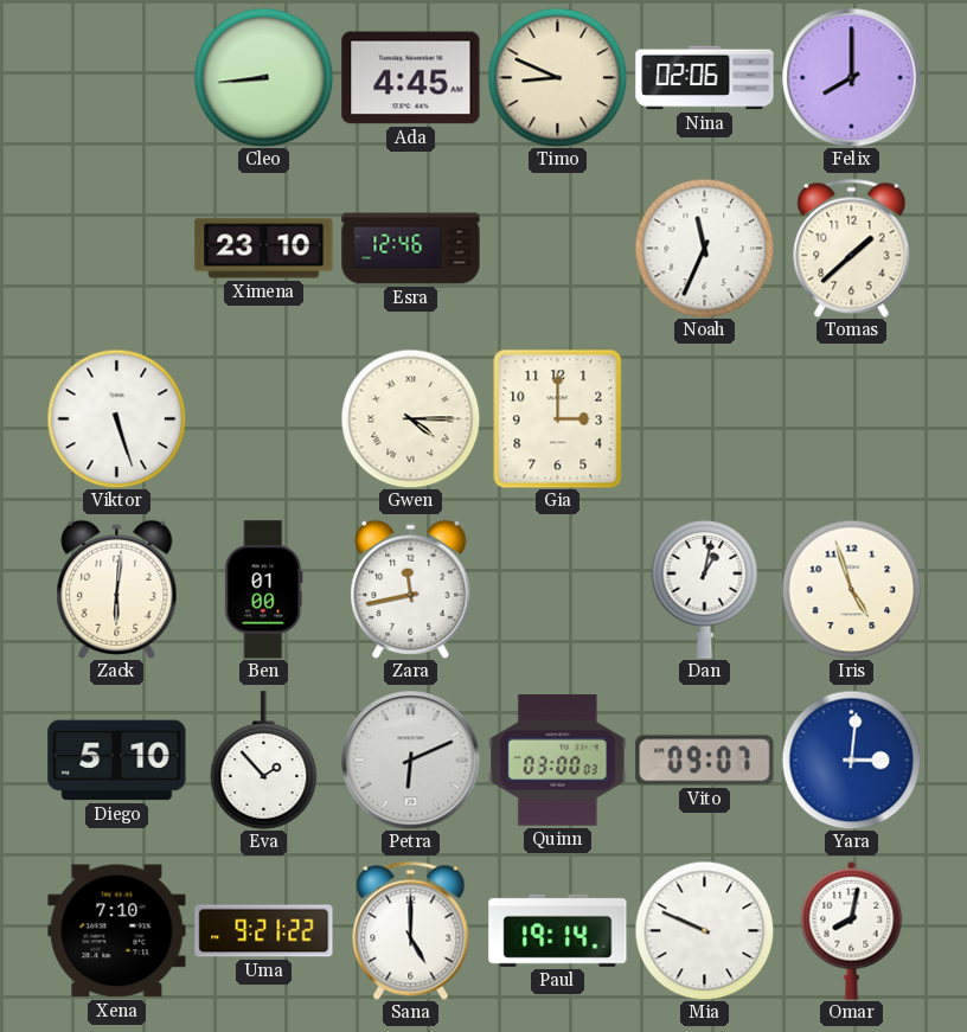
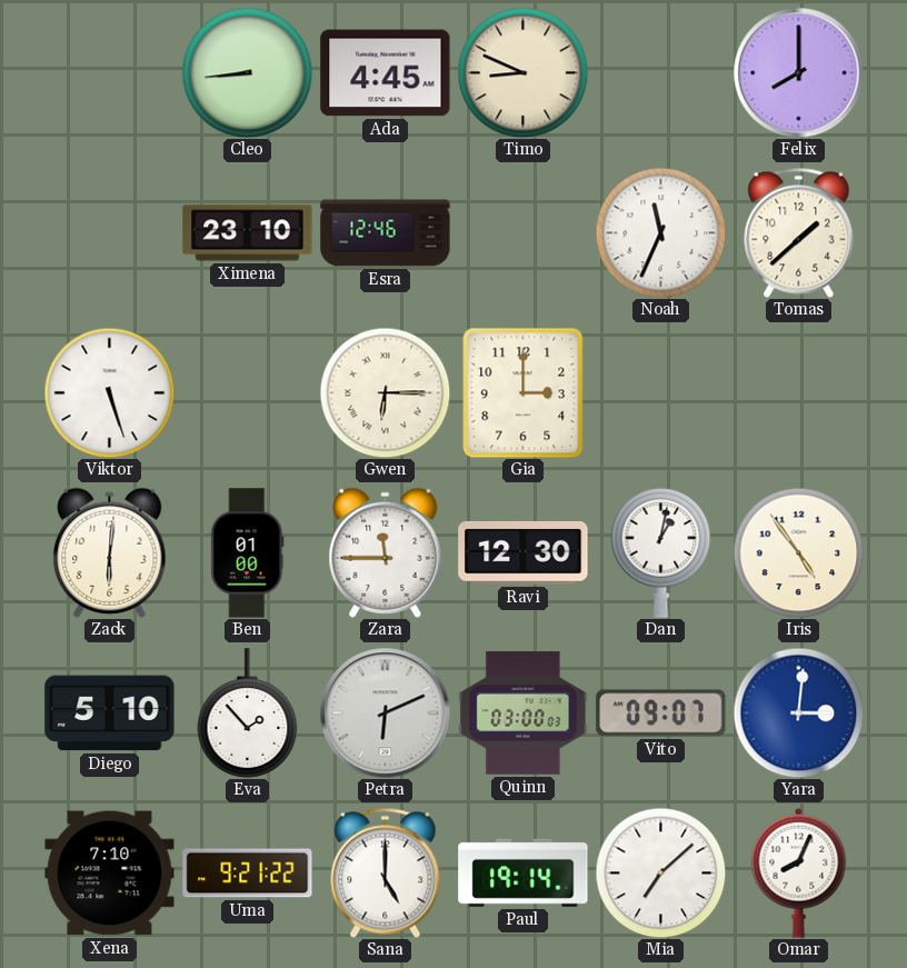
Nina: 02:06 -> none
Gwen: 4:15 -> 6:15
Zara: 11:43 -> 11:45
Ravi: none -> 12:30
Iris: 4:57 -> 4:54
Mia: 9:49 -> 7:08
Omar: 8:02 -> 8:04
